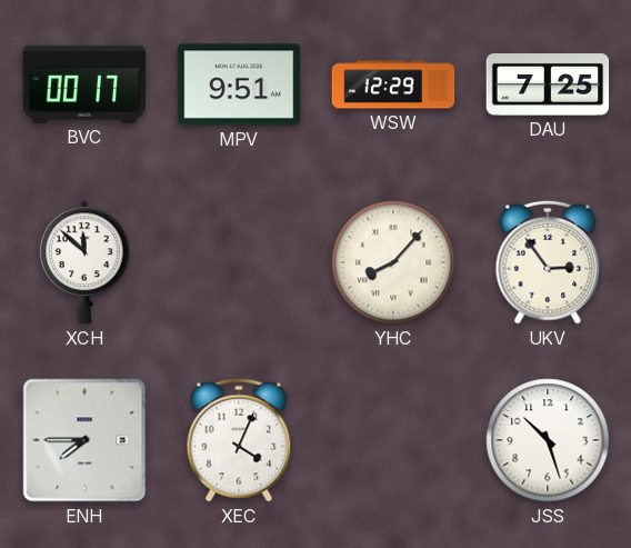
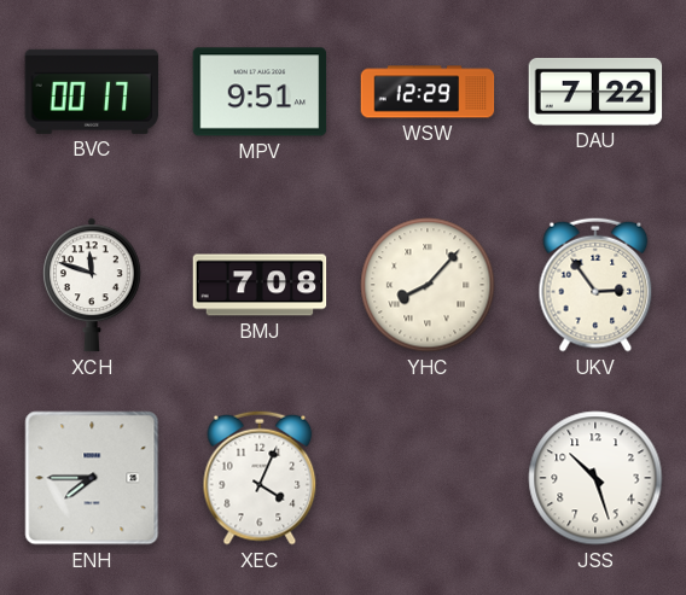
DAU: 7:25 -> 7:22
XCH: 11:52 -> 11:48
BMJ: none -> 7:08
